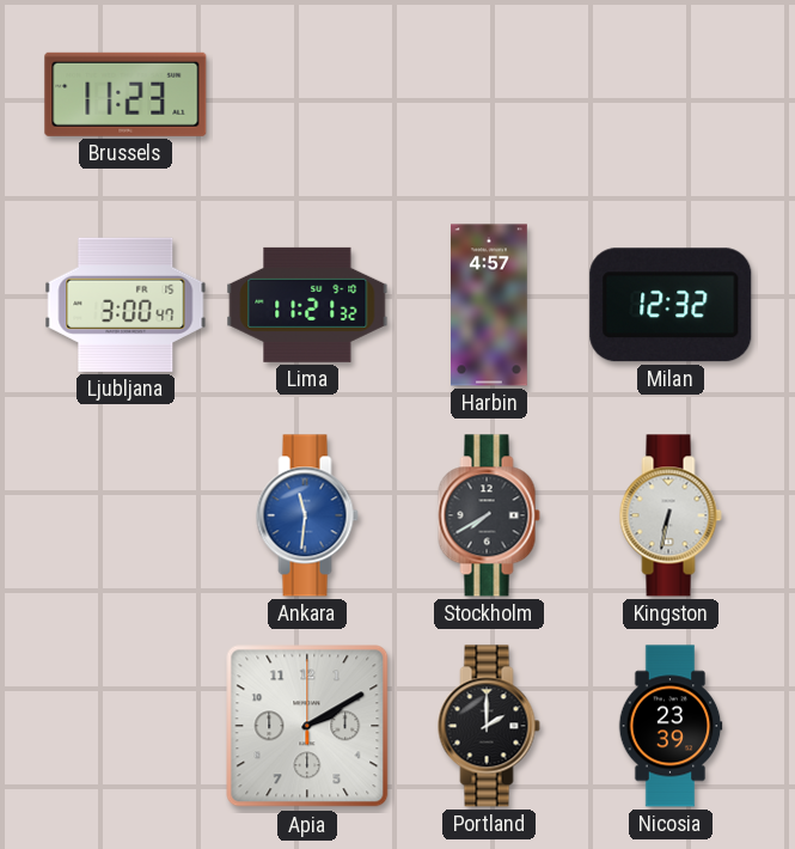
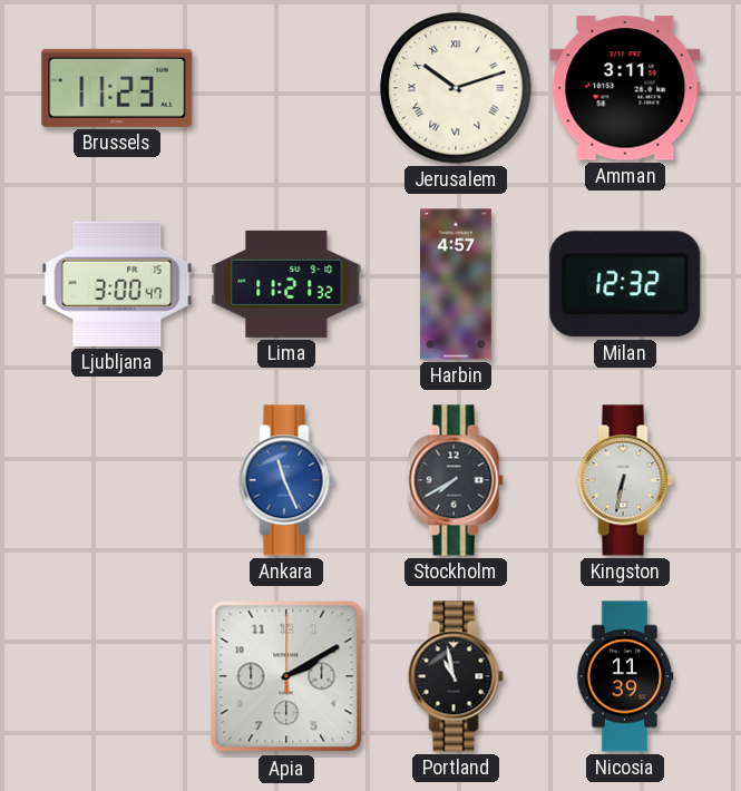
Jerusalem: none -> 10:12
Amman: none -> 3:11
Ankara: 11:31 -> 11:26
Portland: 2:00 -> 10:58
Nicosia: 23:39 -> 11:39
